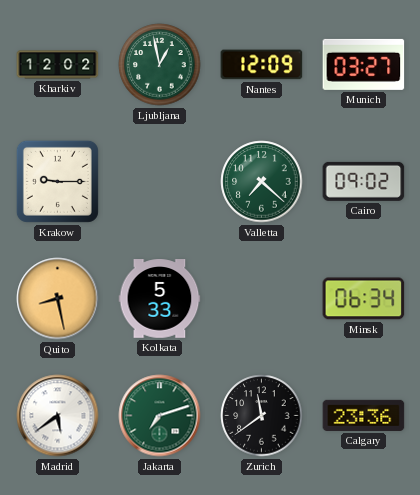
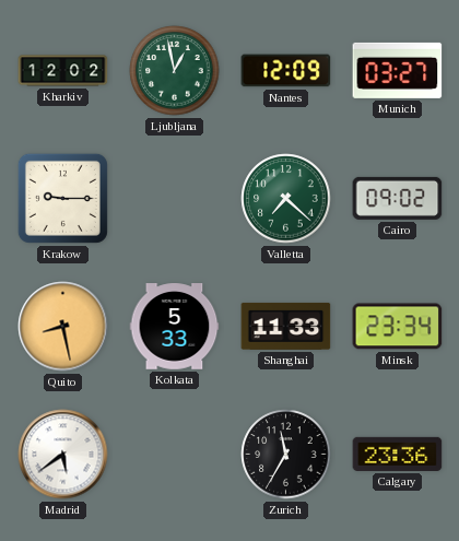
Shanghai: none -> 11:33
Minsk: 06:34 -> 23:34
Jakarta: 7:12 -> none
Zurich: 11:39 -> 11:35
